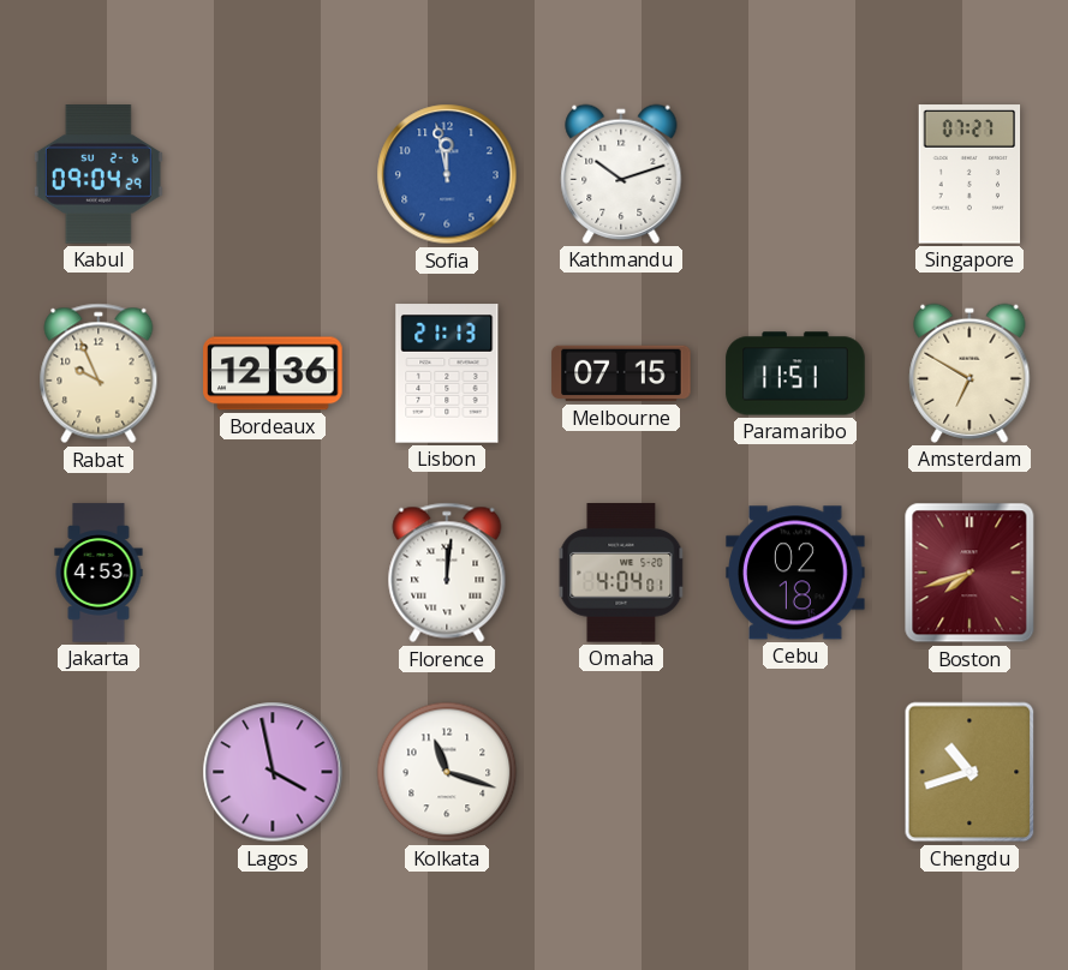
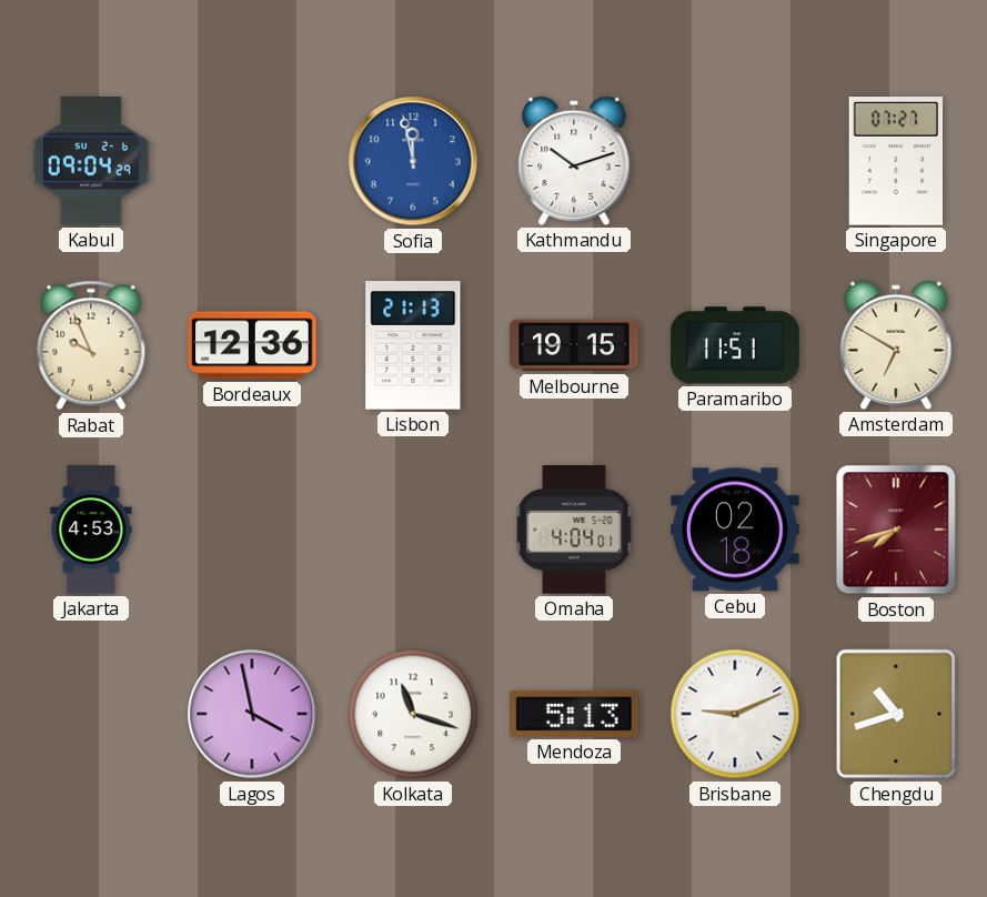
Melbourne: 07:15 -> 19:15
Florence: 12:01 -> none
Mendoza: none -> 5:13
Brisbane: none -> 9:11
